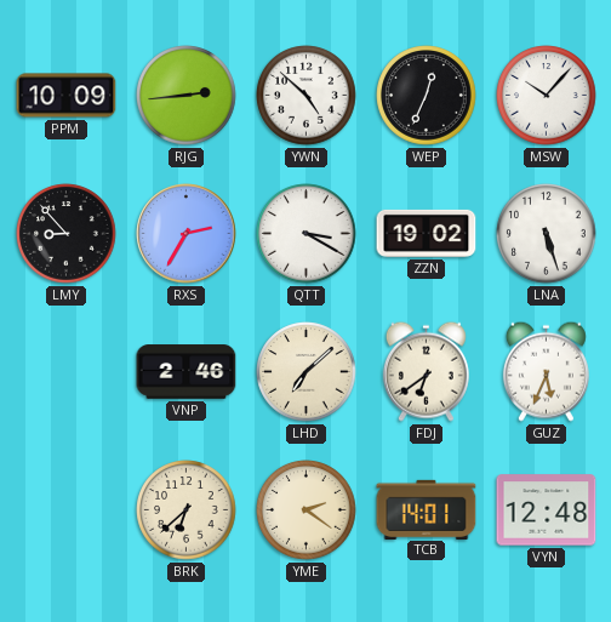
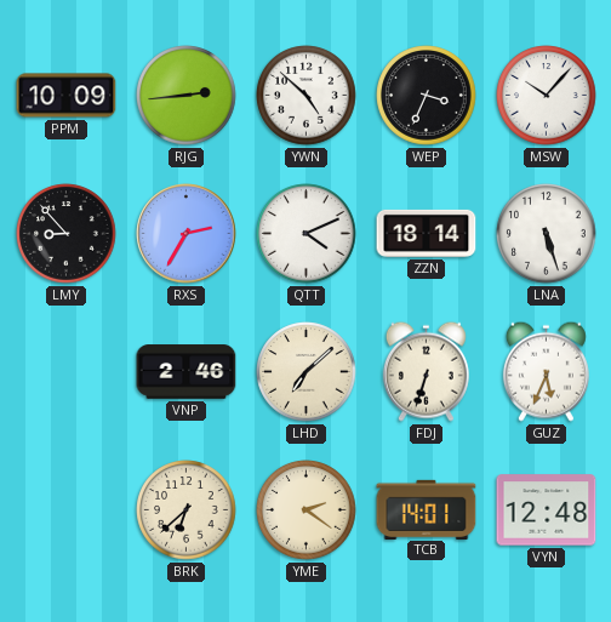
WEP: 12:34 -> 3:34
QTT: 3:20 -> 4:11
ZZN: 19:02 -> 18:14
FDJ: 6:39 -> 6:33
